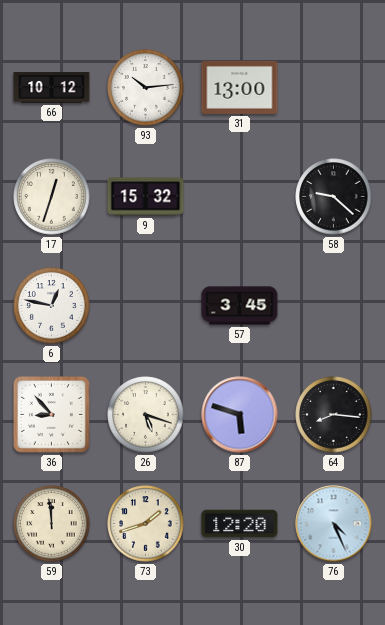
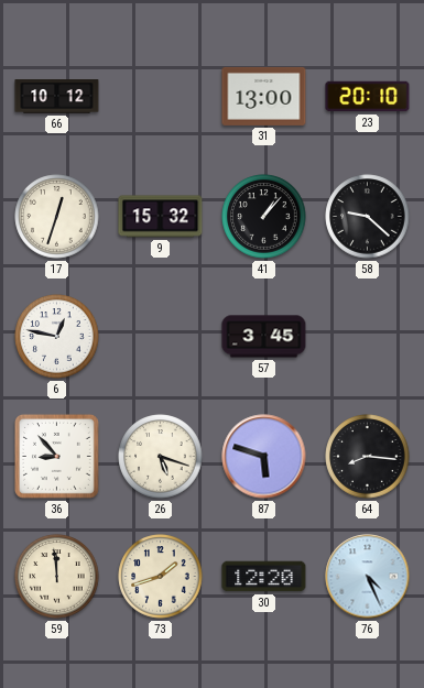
93: 10:14 -> none
23: none -> 20:10
41: none -> 1:07
